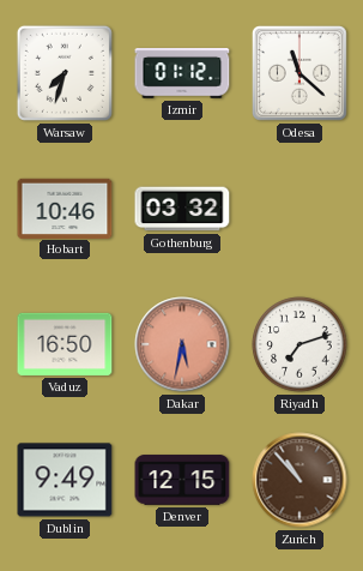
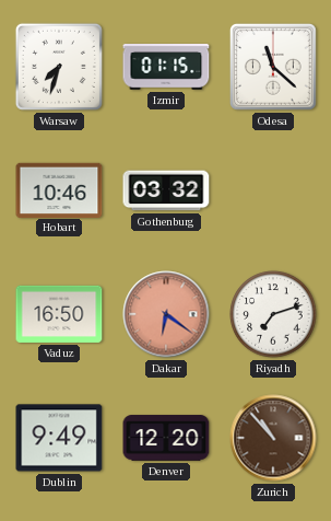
Izmir: 01:12 -> 01:15
Dakar: 5:32 -> 6:21
Denver: 12:15 -> 12:20
